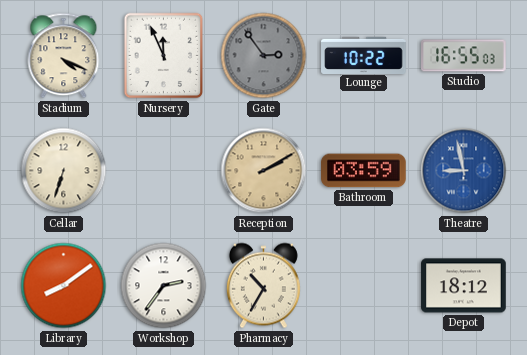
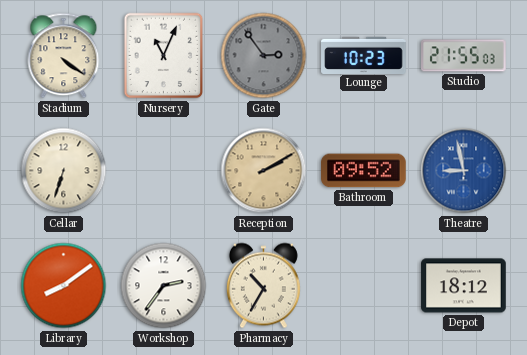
Stadium: 4:19 -> 4:21
Nursery: 11:56 -> 11:04
Lounge: 10:22 -> 10:23
Studio: 16:55 -> 21:55
Bathroom: 03:59 -> 09:52
